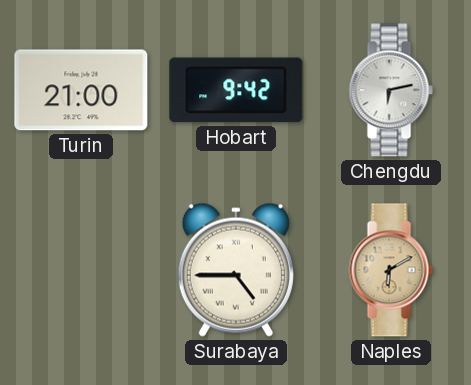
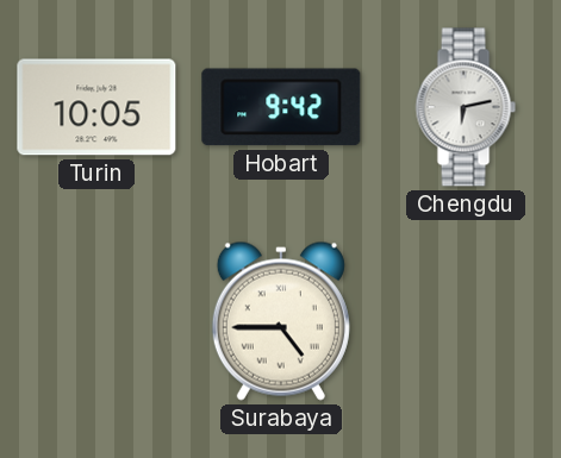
Turin: 21:00 -> 10:05
Naples: 6:10 -> none
